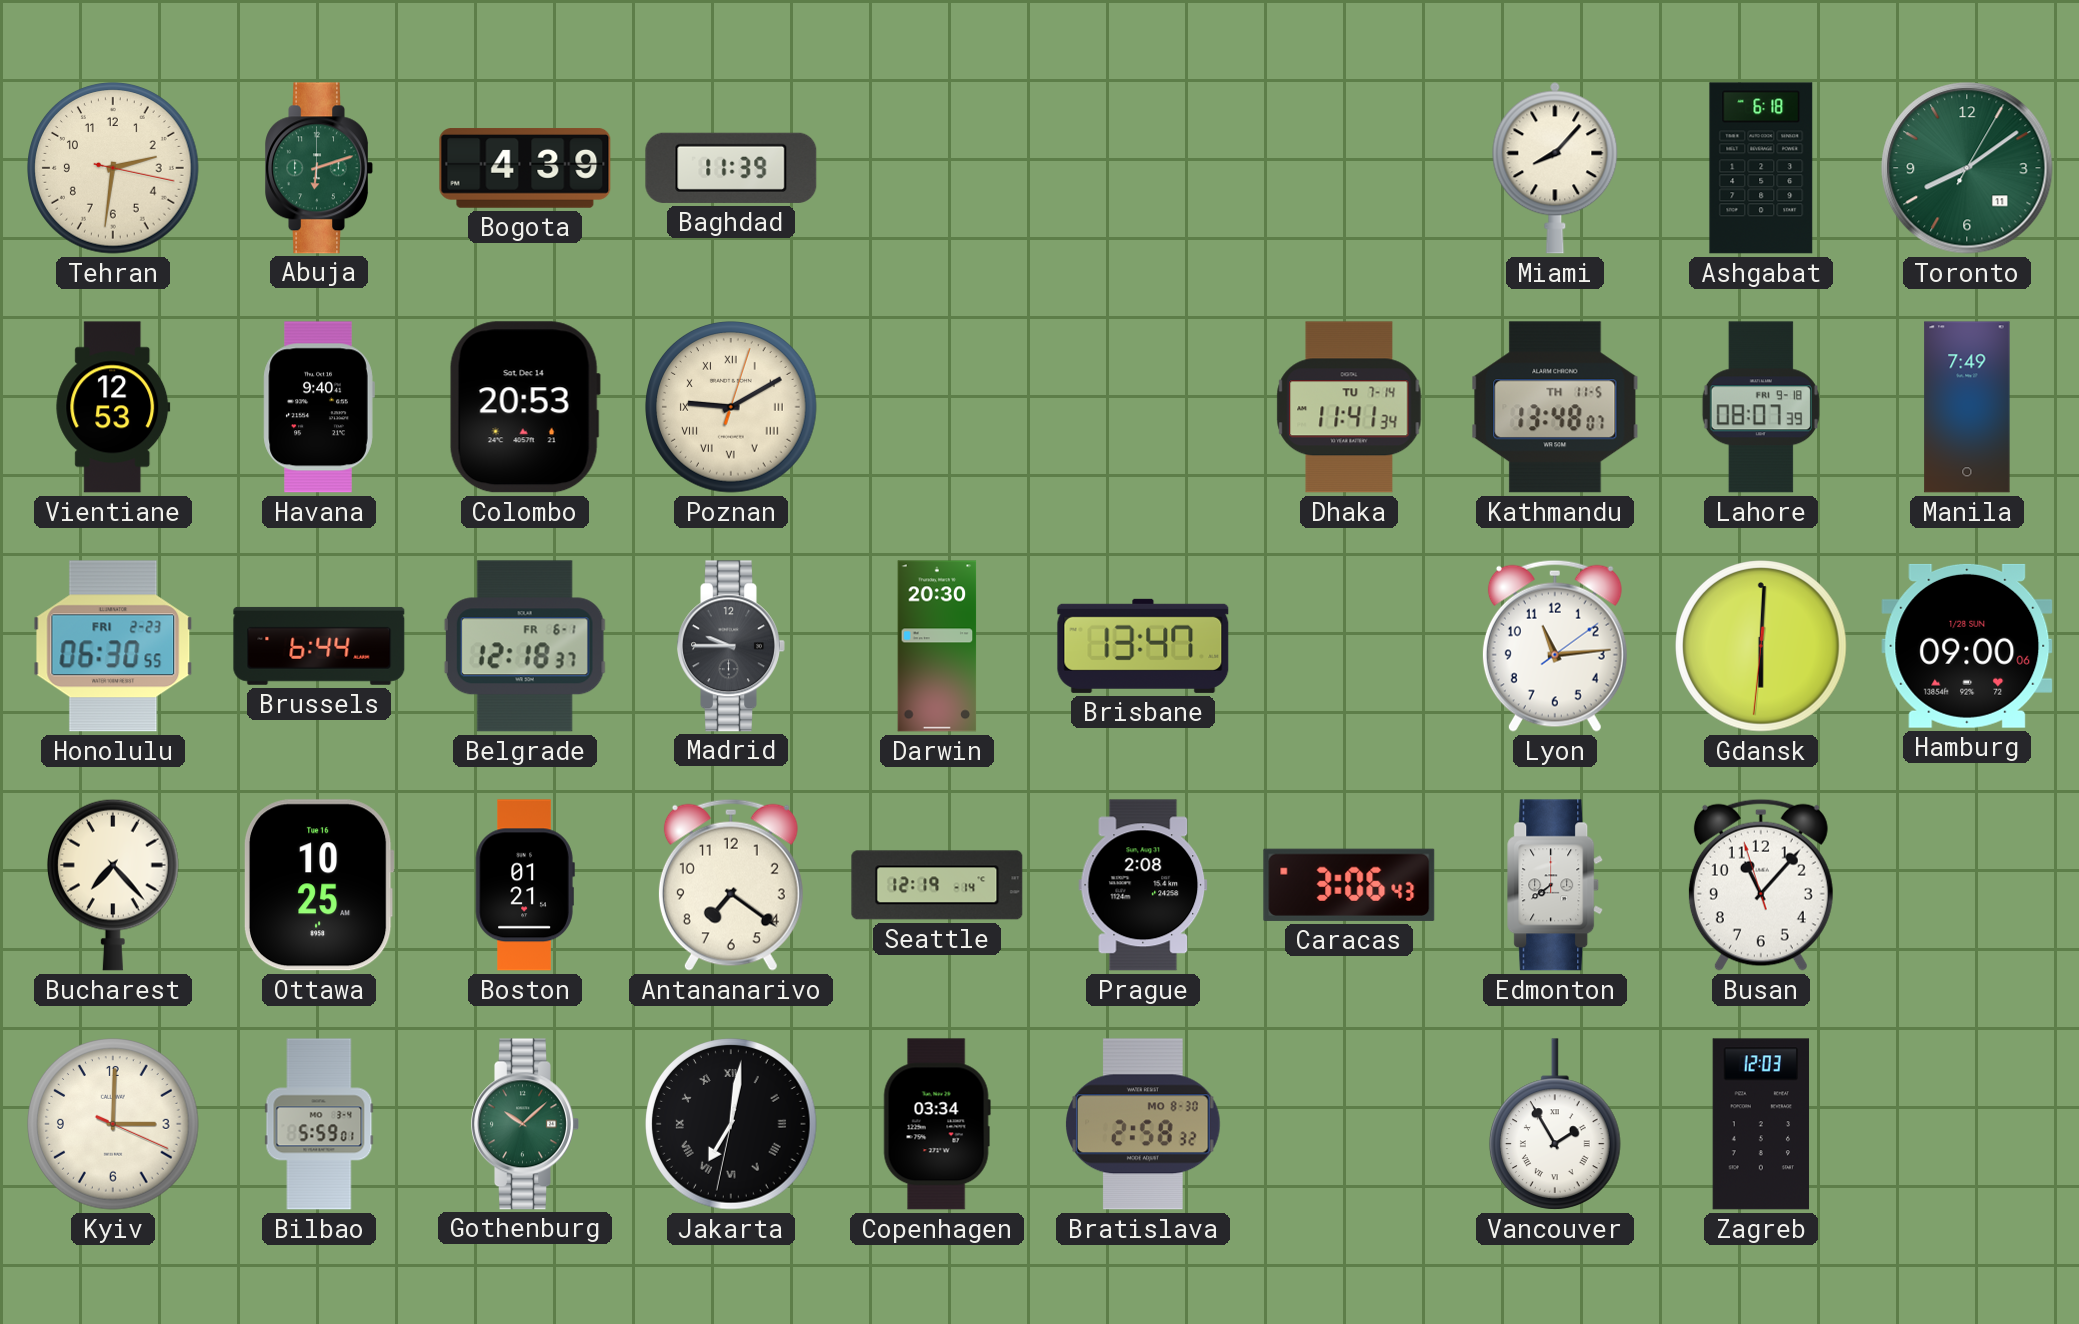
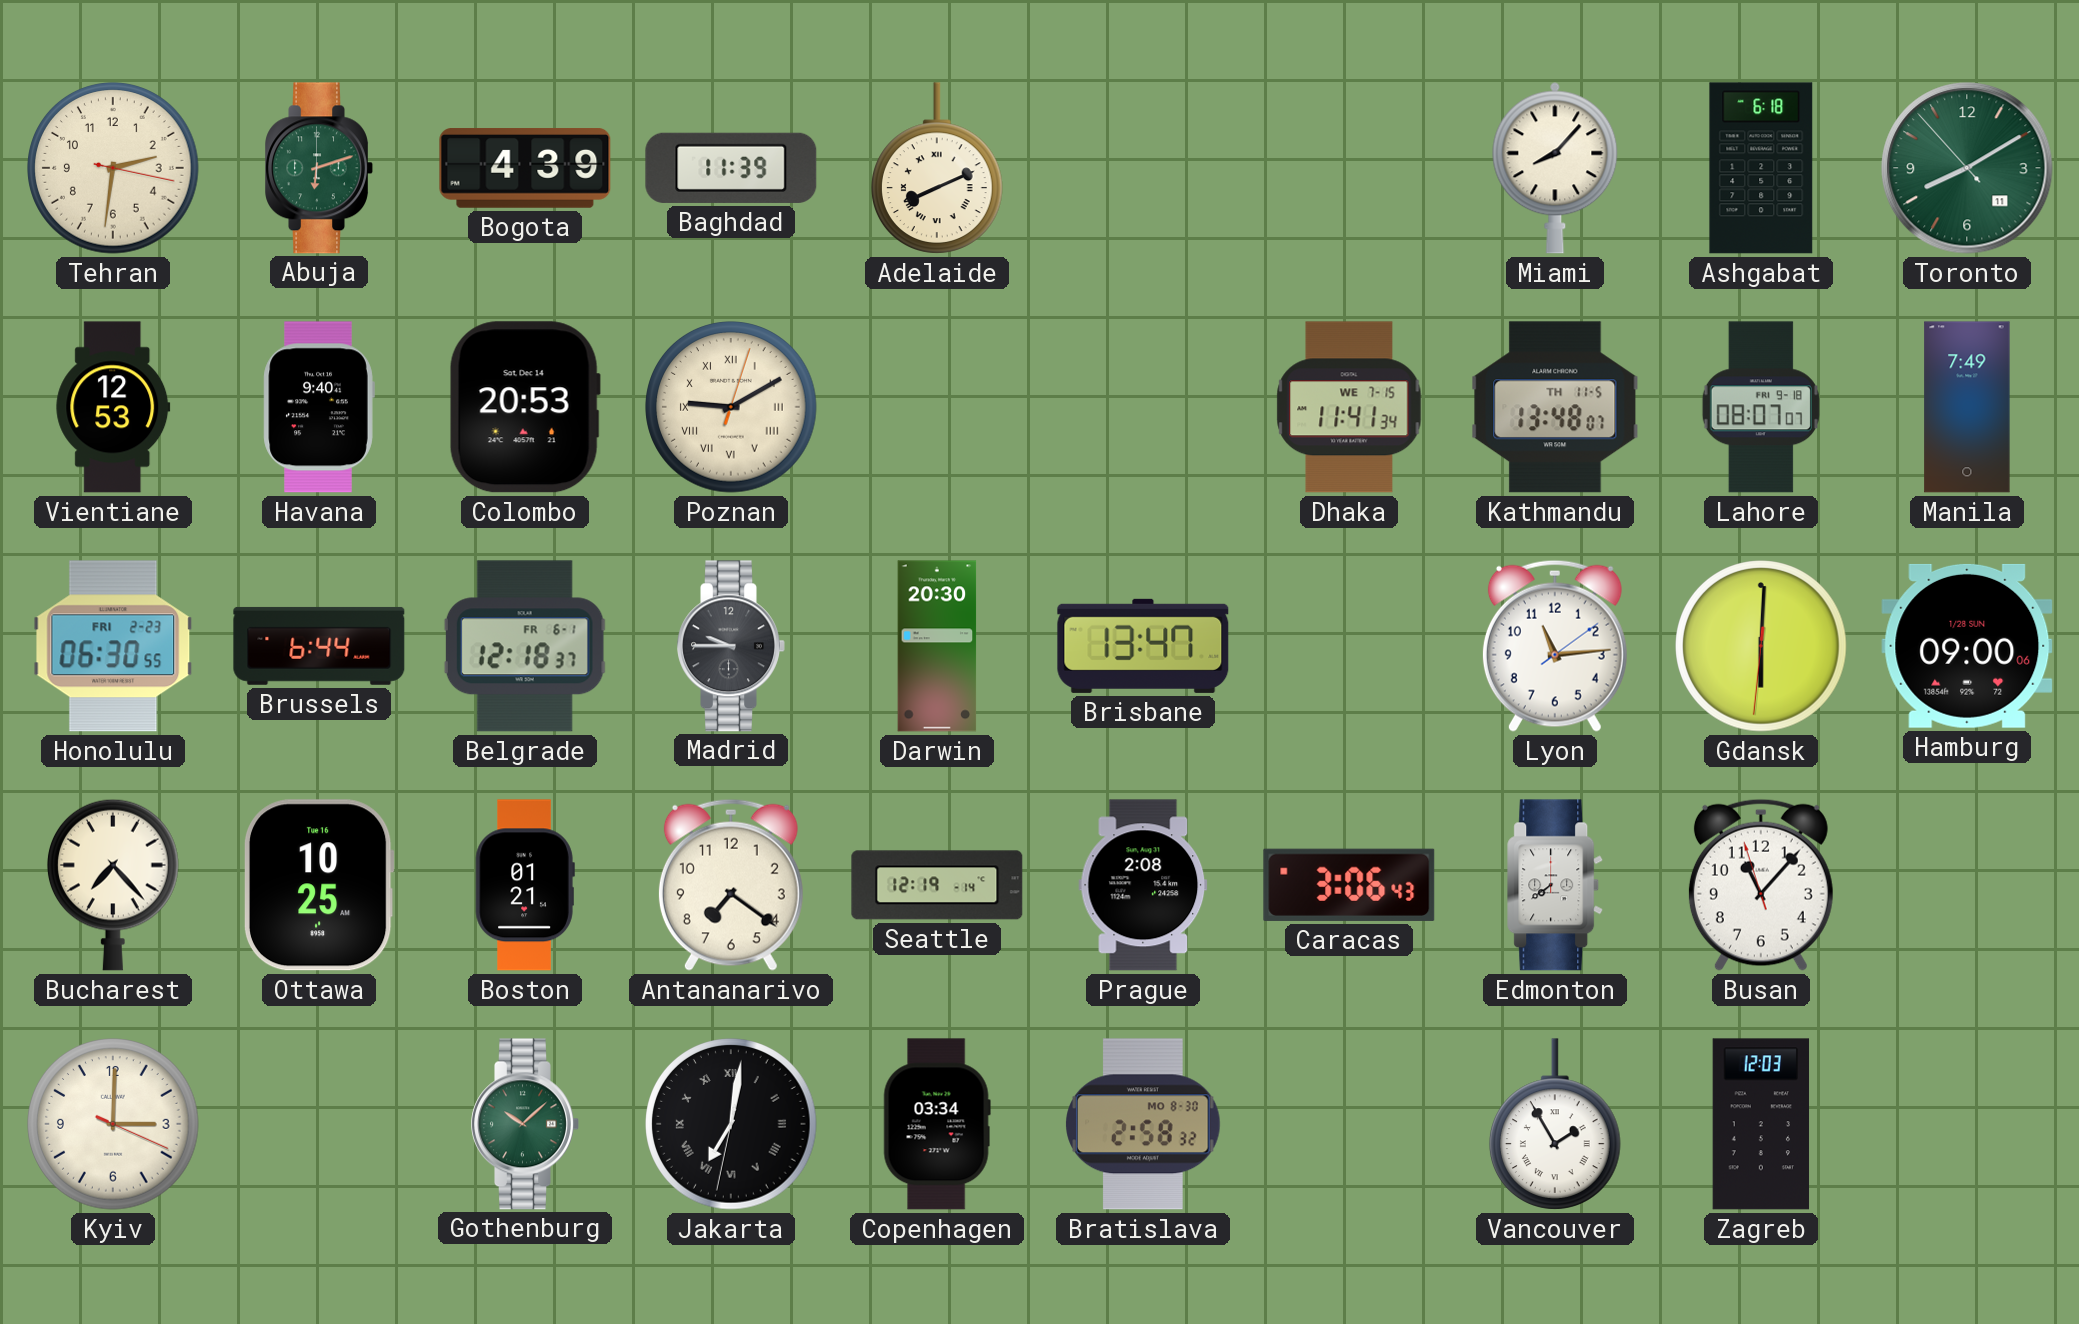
Adelaide: none -> 8:11
Toronto: 8:09:05 -> 8:09:53
Dhaka date: TU 7-14 -> WE 7-15
Lahore: 08:07:39 -> 08:07:07
Bilbao: 5:59 -> none
